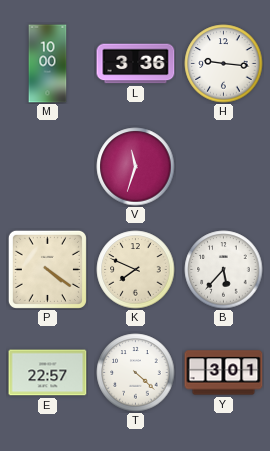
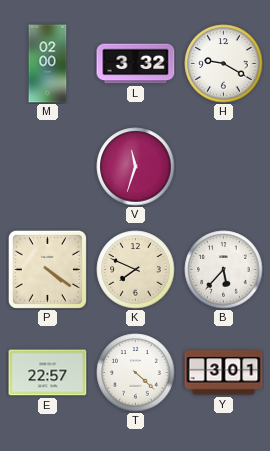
M: 10:00 -> 02:00
L: 3:36 -> 3:32
H: 9:16 -> 9:20
